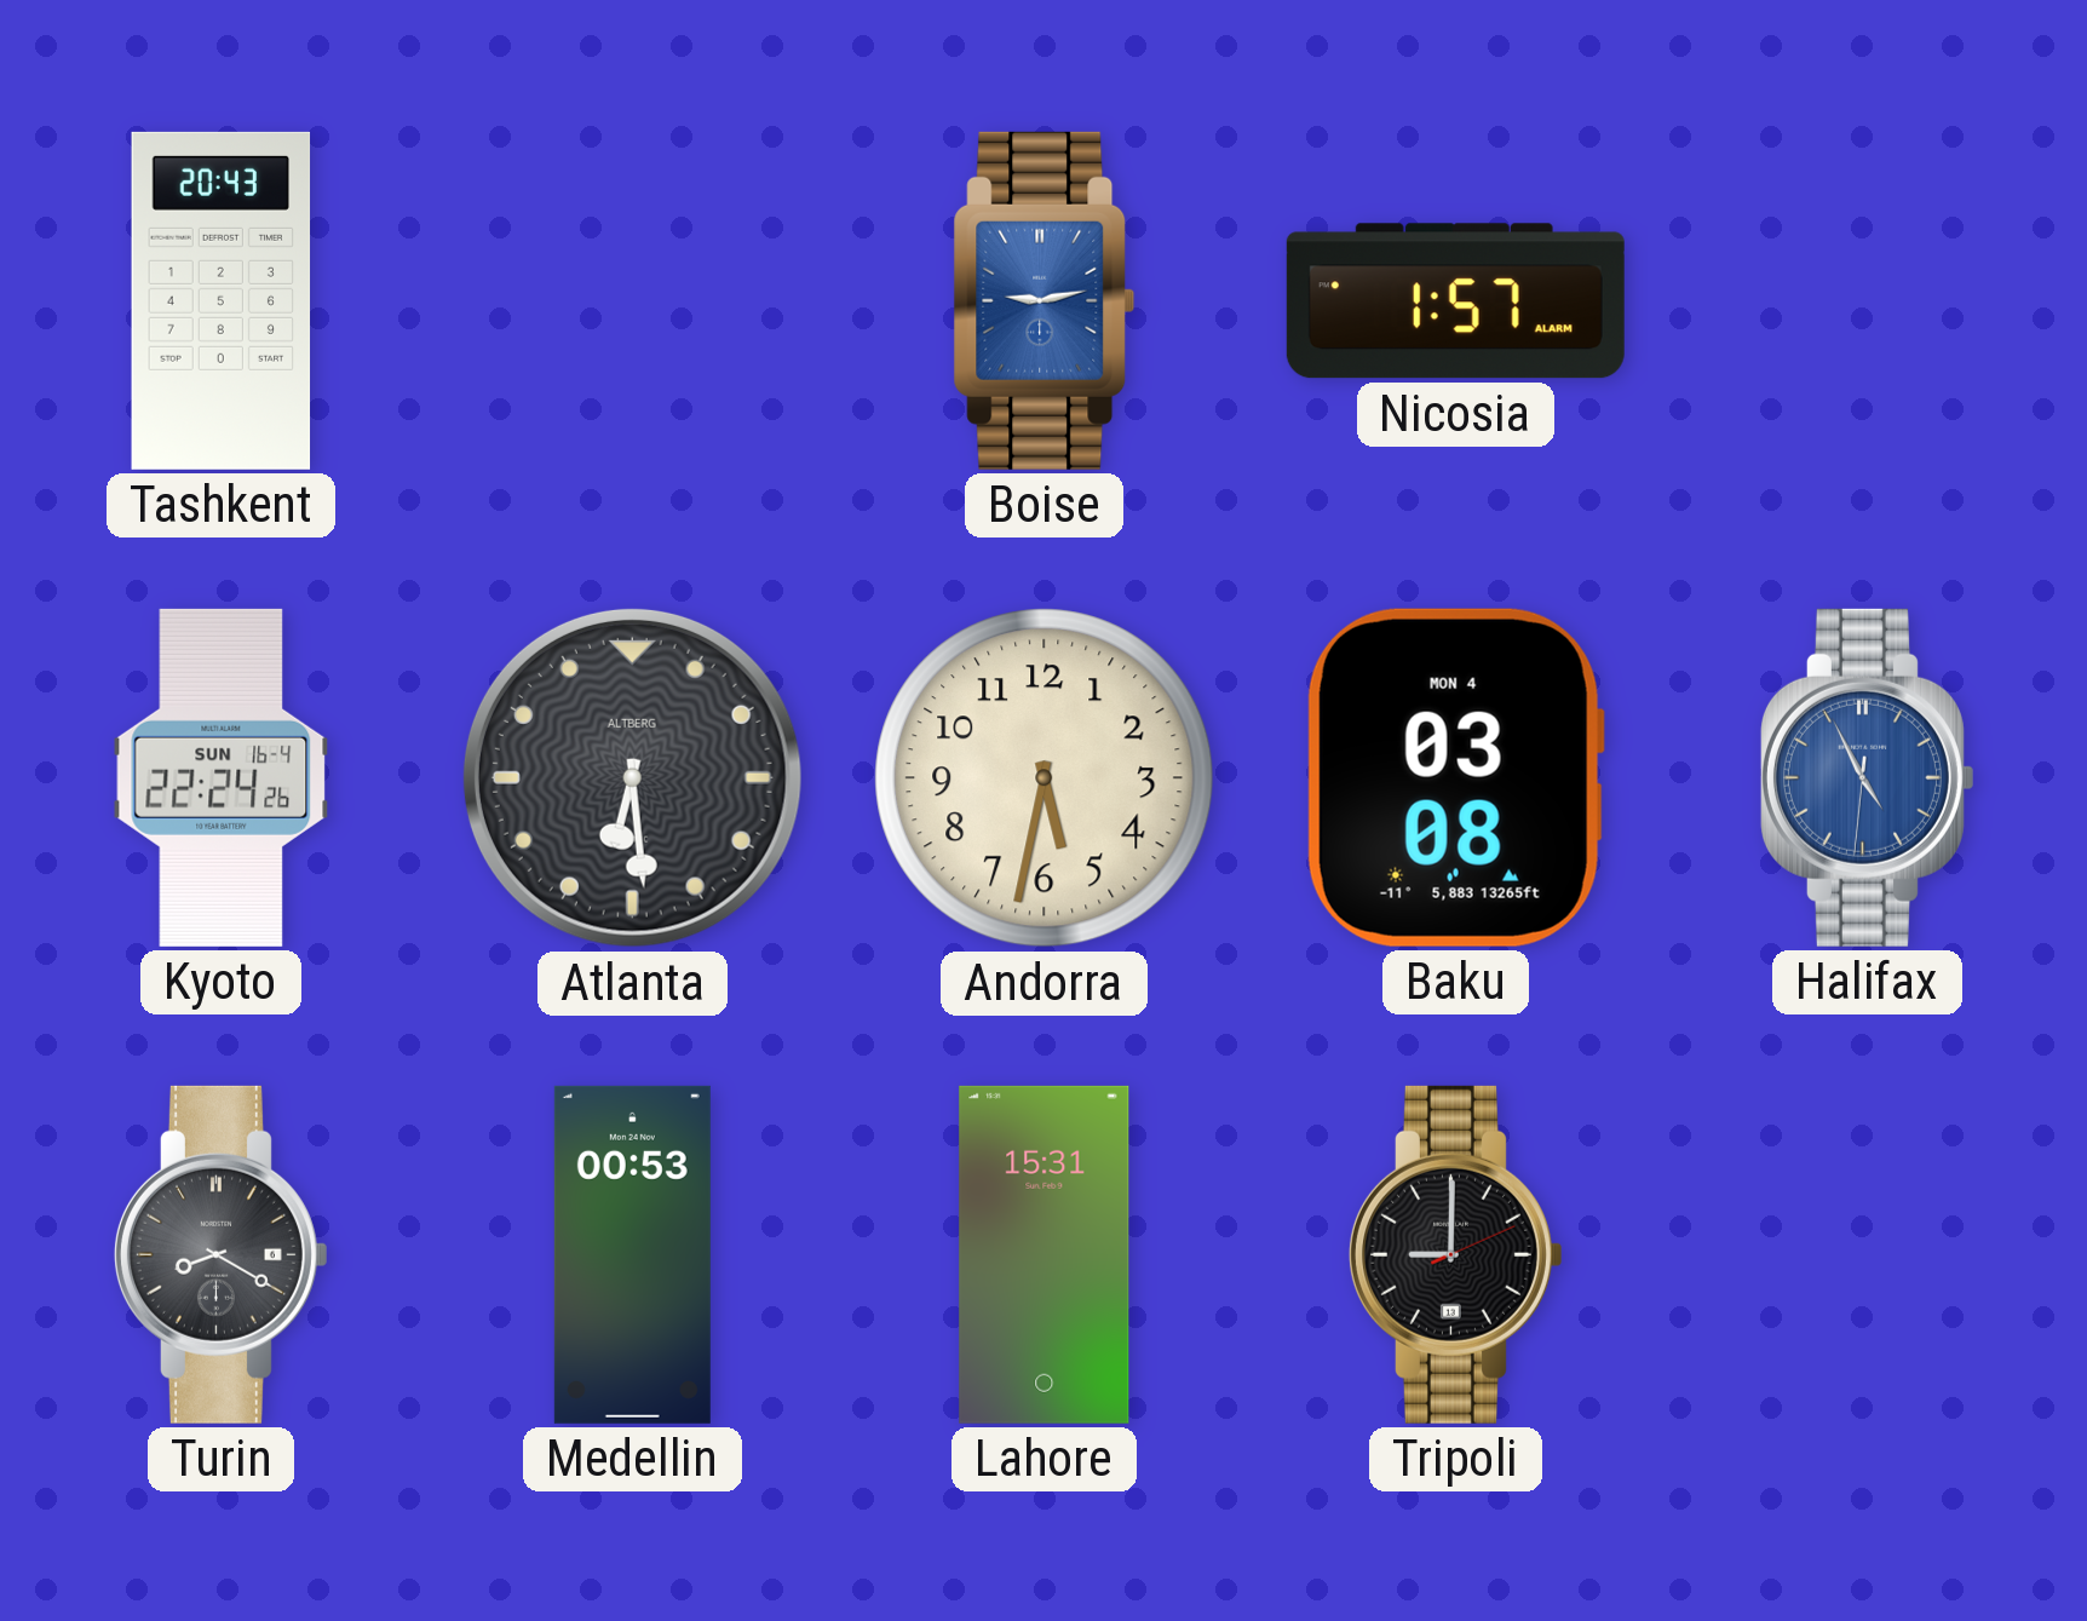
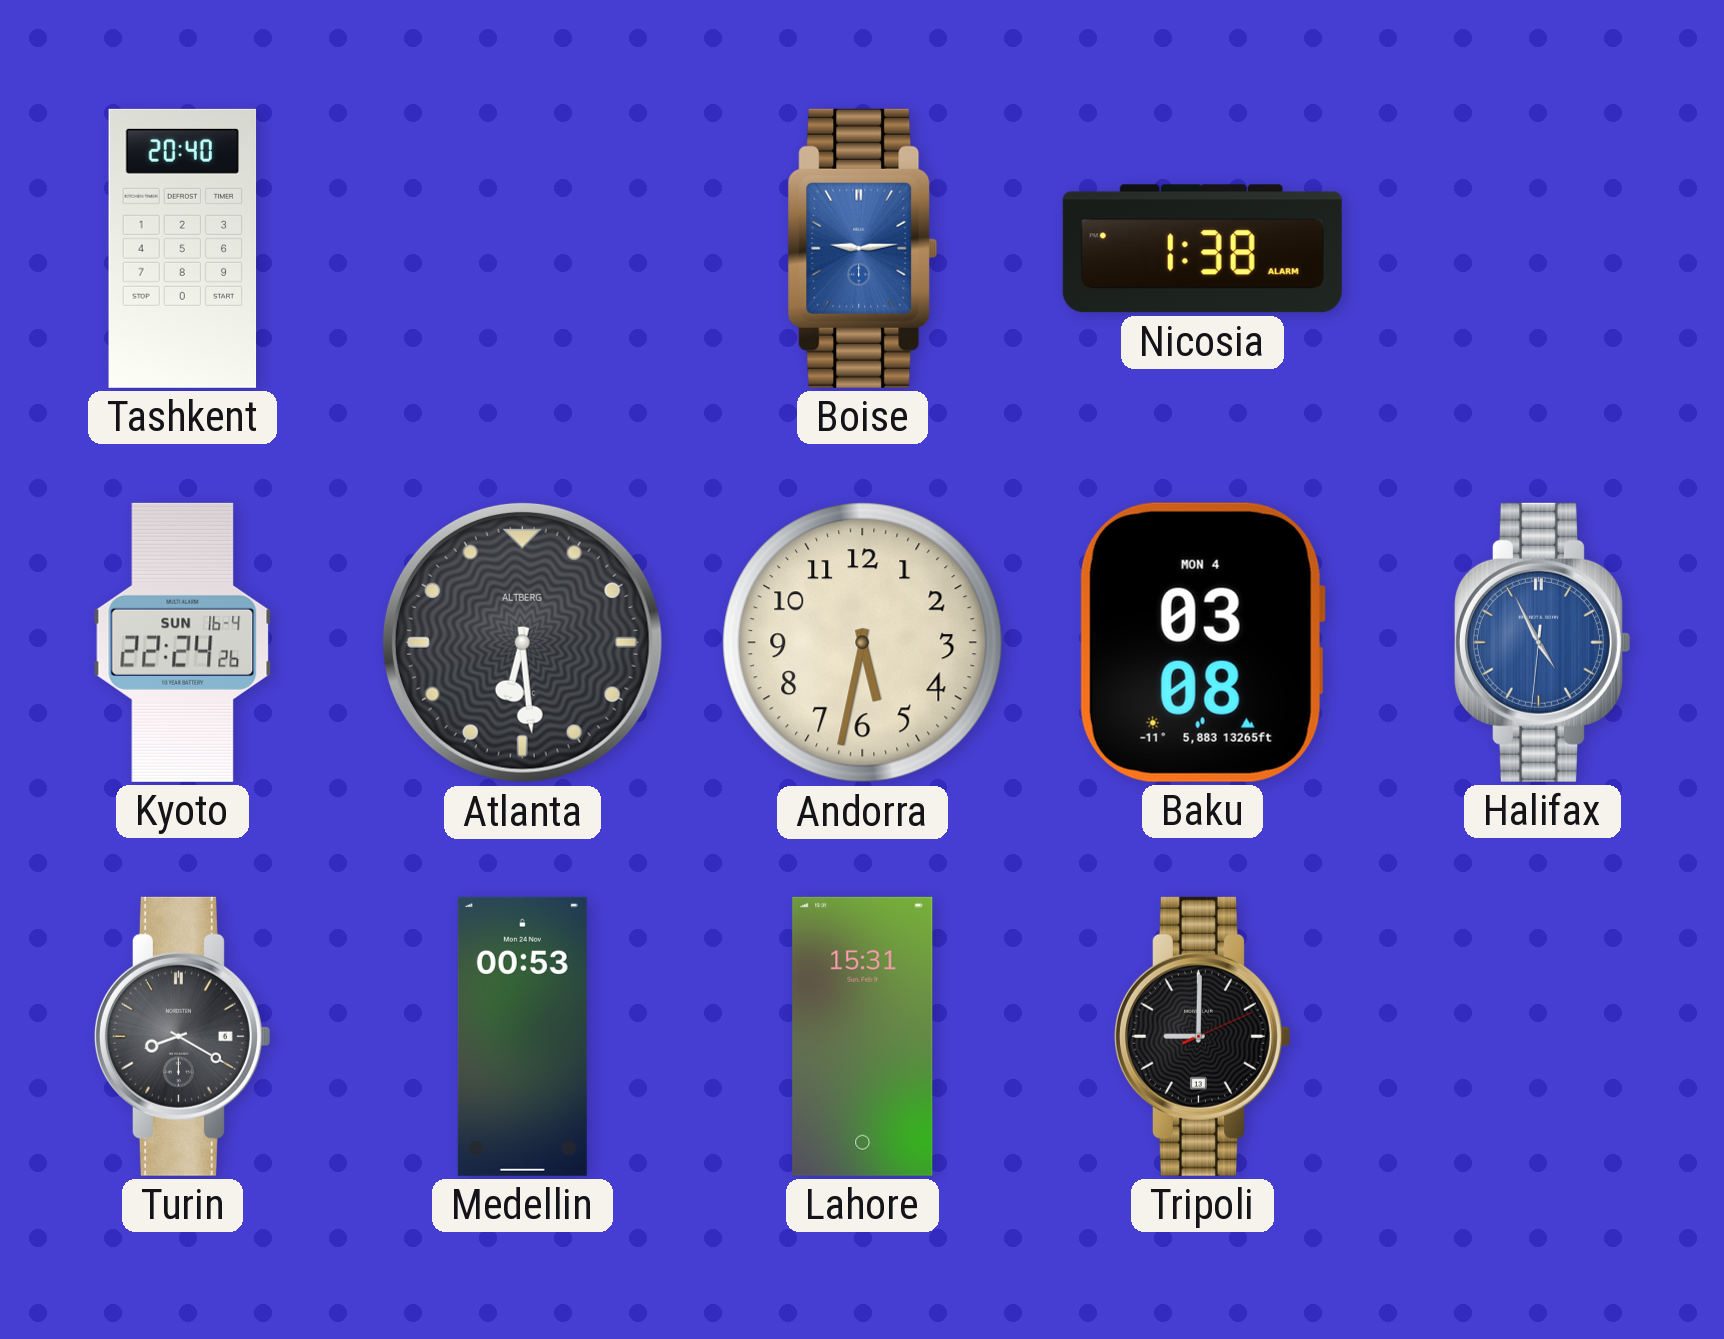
Tashkent: 20:43 -> 20:40
Boise: 9:13 -> 9:14
Nicosia: 1:57 -> 1:38
